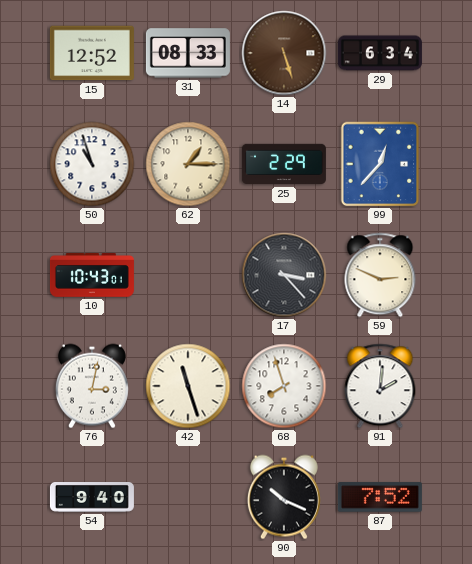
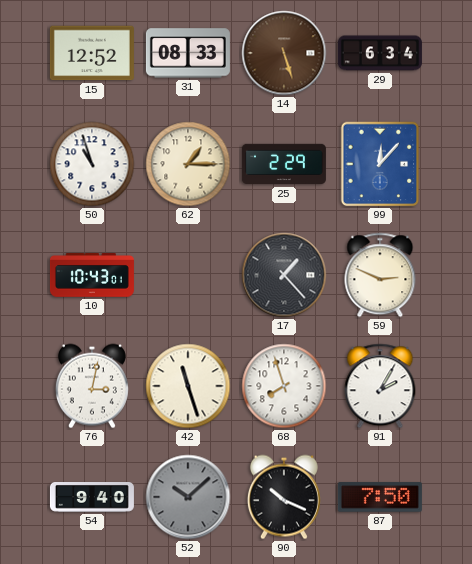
99: 12:37 -> 12:07
17: 3:23 -> 1:23
91: 2:01 -> 2:05
52: none -> 10:08
87: 7:52 -> 7:50
